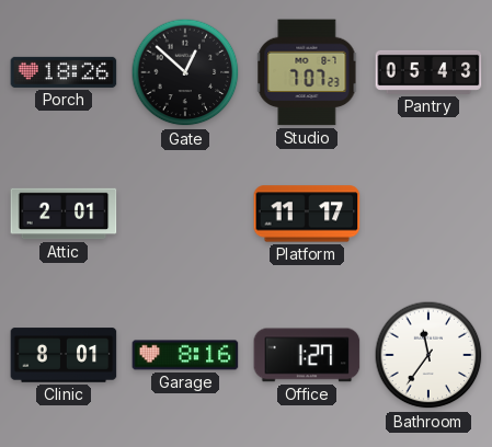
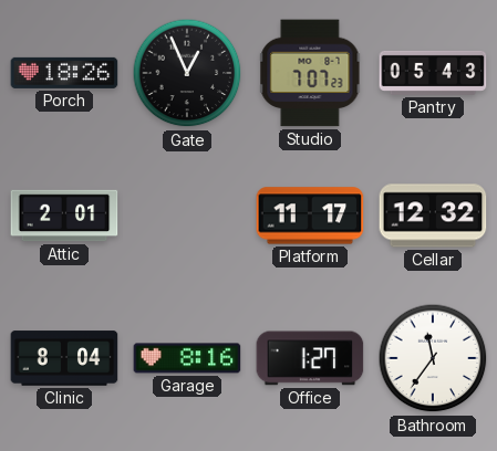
Gate: 12:52 -> 12:56
Cellar: none -> 12:32
Clinic: 8:01 -> 8:04
